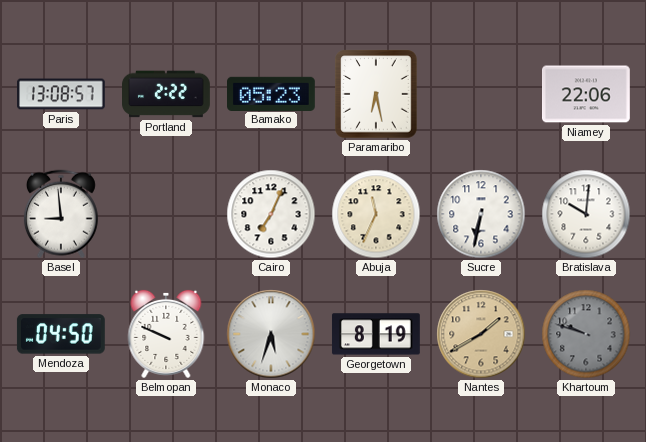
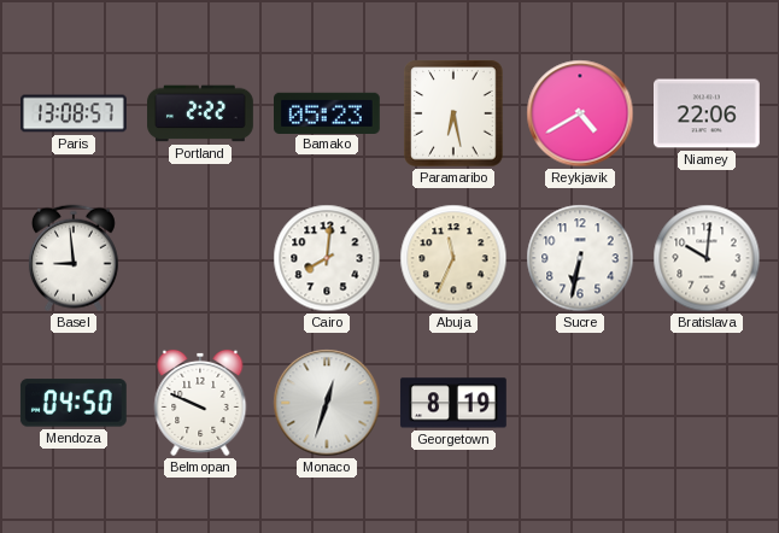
Reykjavik: none -> 4:40
Cairo: 7:04 -> 8:01
Monaco: 5:33 -> 12:33
Nantes: 1:40 -> none
Khartoum: 9:48 -> none
